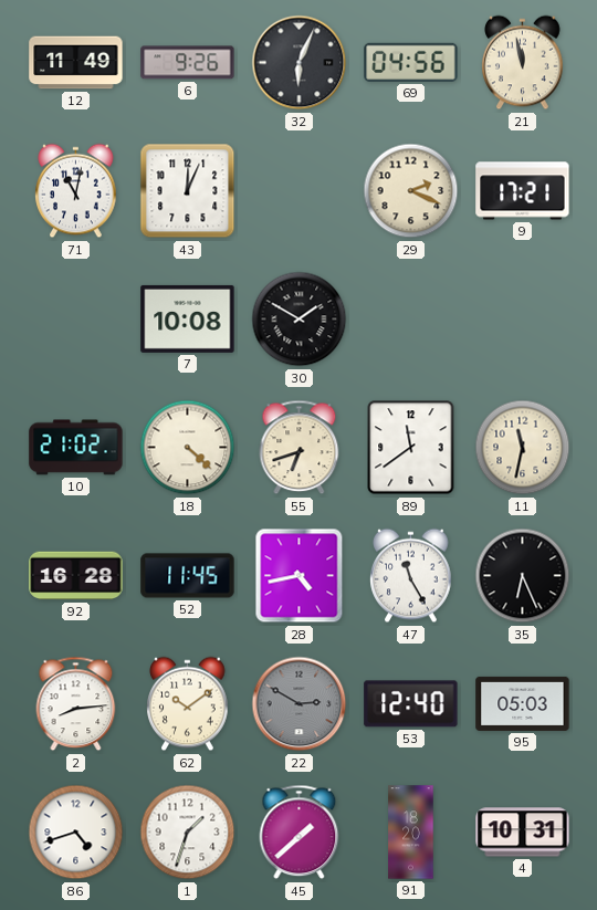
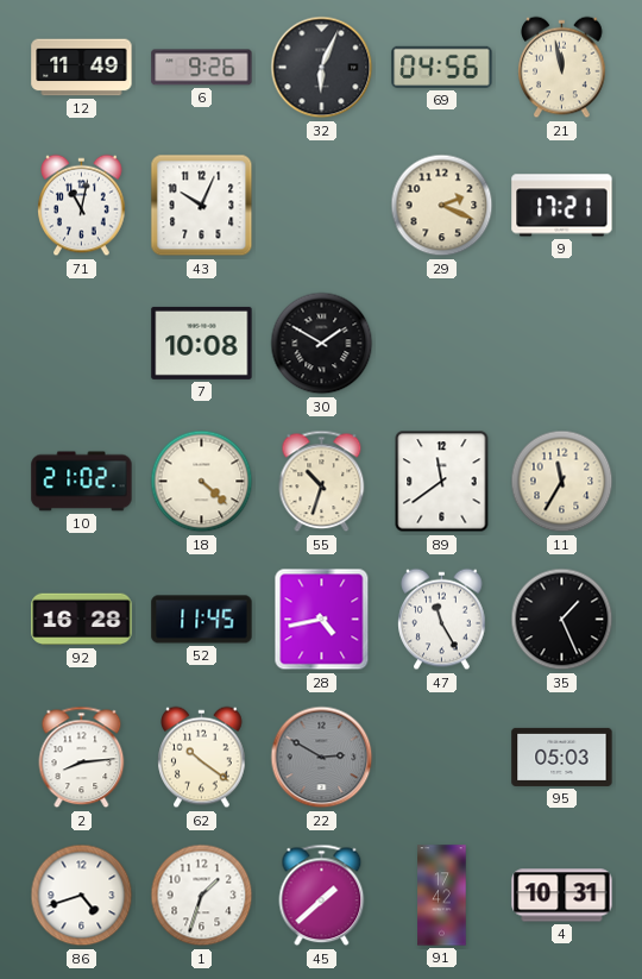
43: 12:04 -> 10:04
55: 6:42 -> 10:33
11: 11:32 -> 11:35
35: 6:26 -> 1:26
62: 10:09 -> 10:21
53: 12:40 -> none
91: 18:20 -> 17:42
